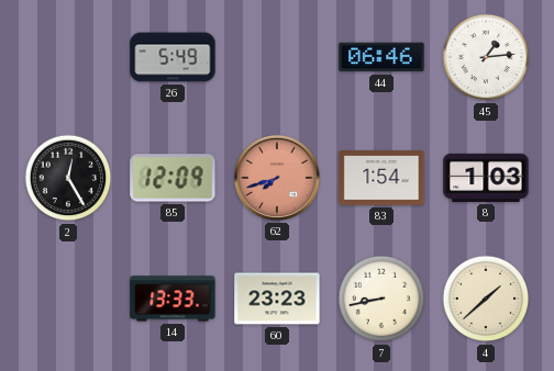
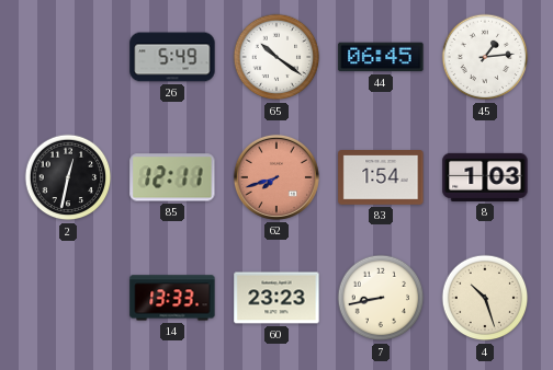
65: none -> 10:21
44: 06:46 -> 06:45
2: 12:25 -> 12:32
85: 12:09 -> 12:11
4: 1:38 -> 10:27
